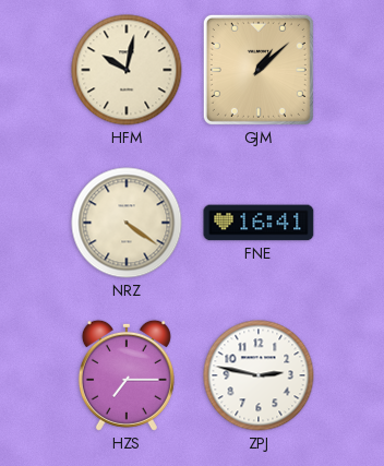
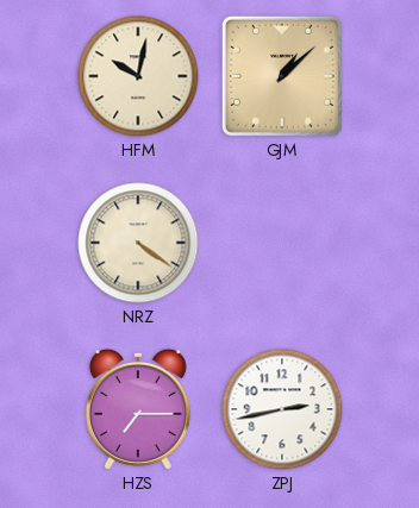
FNE: 16:41 -> none
ZPJ: 2:47 -> 2:43
